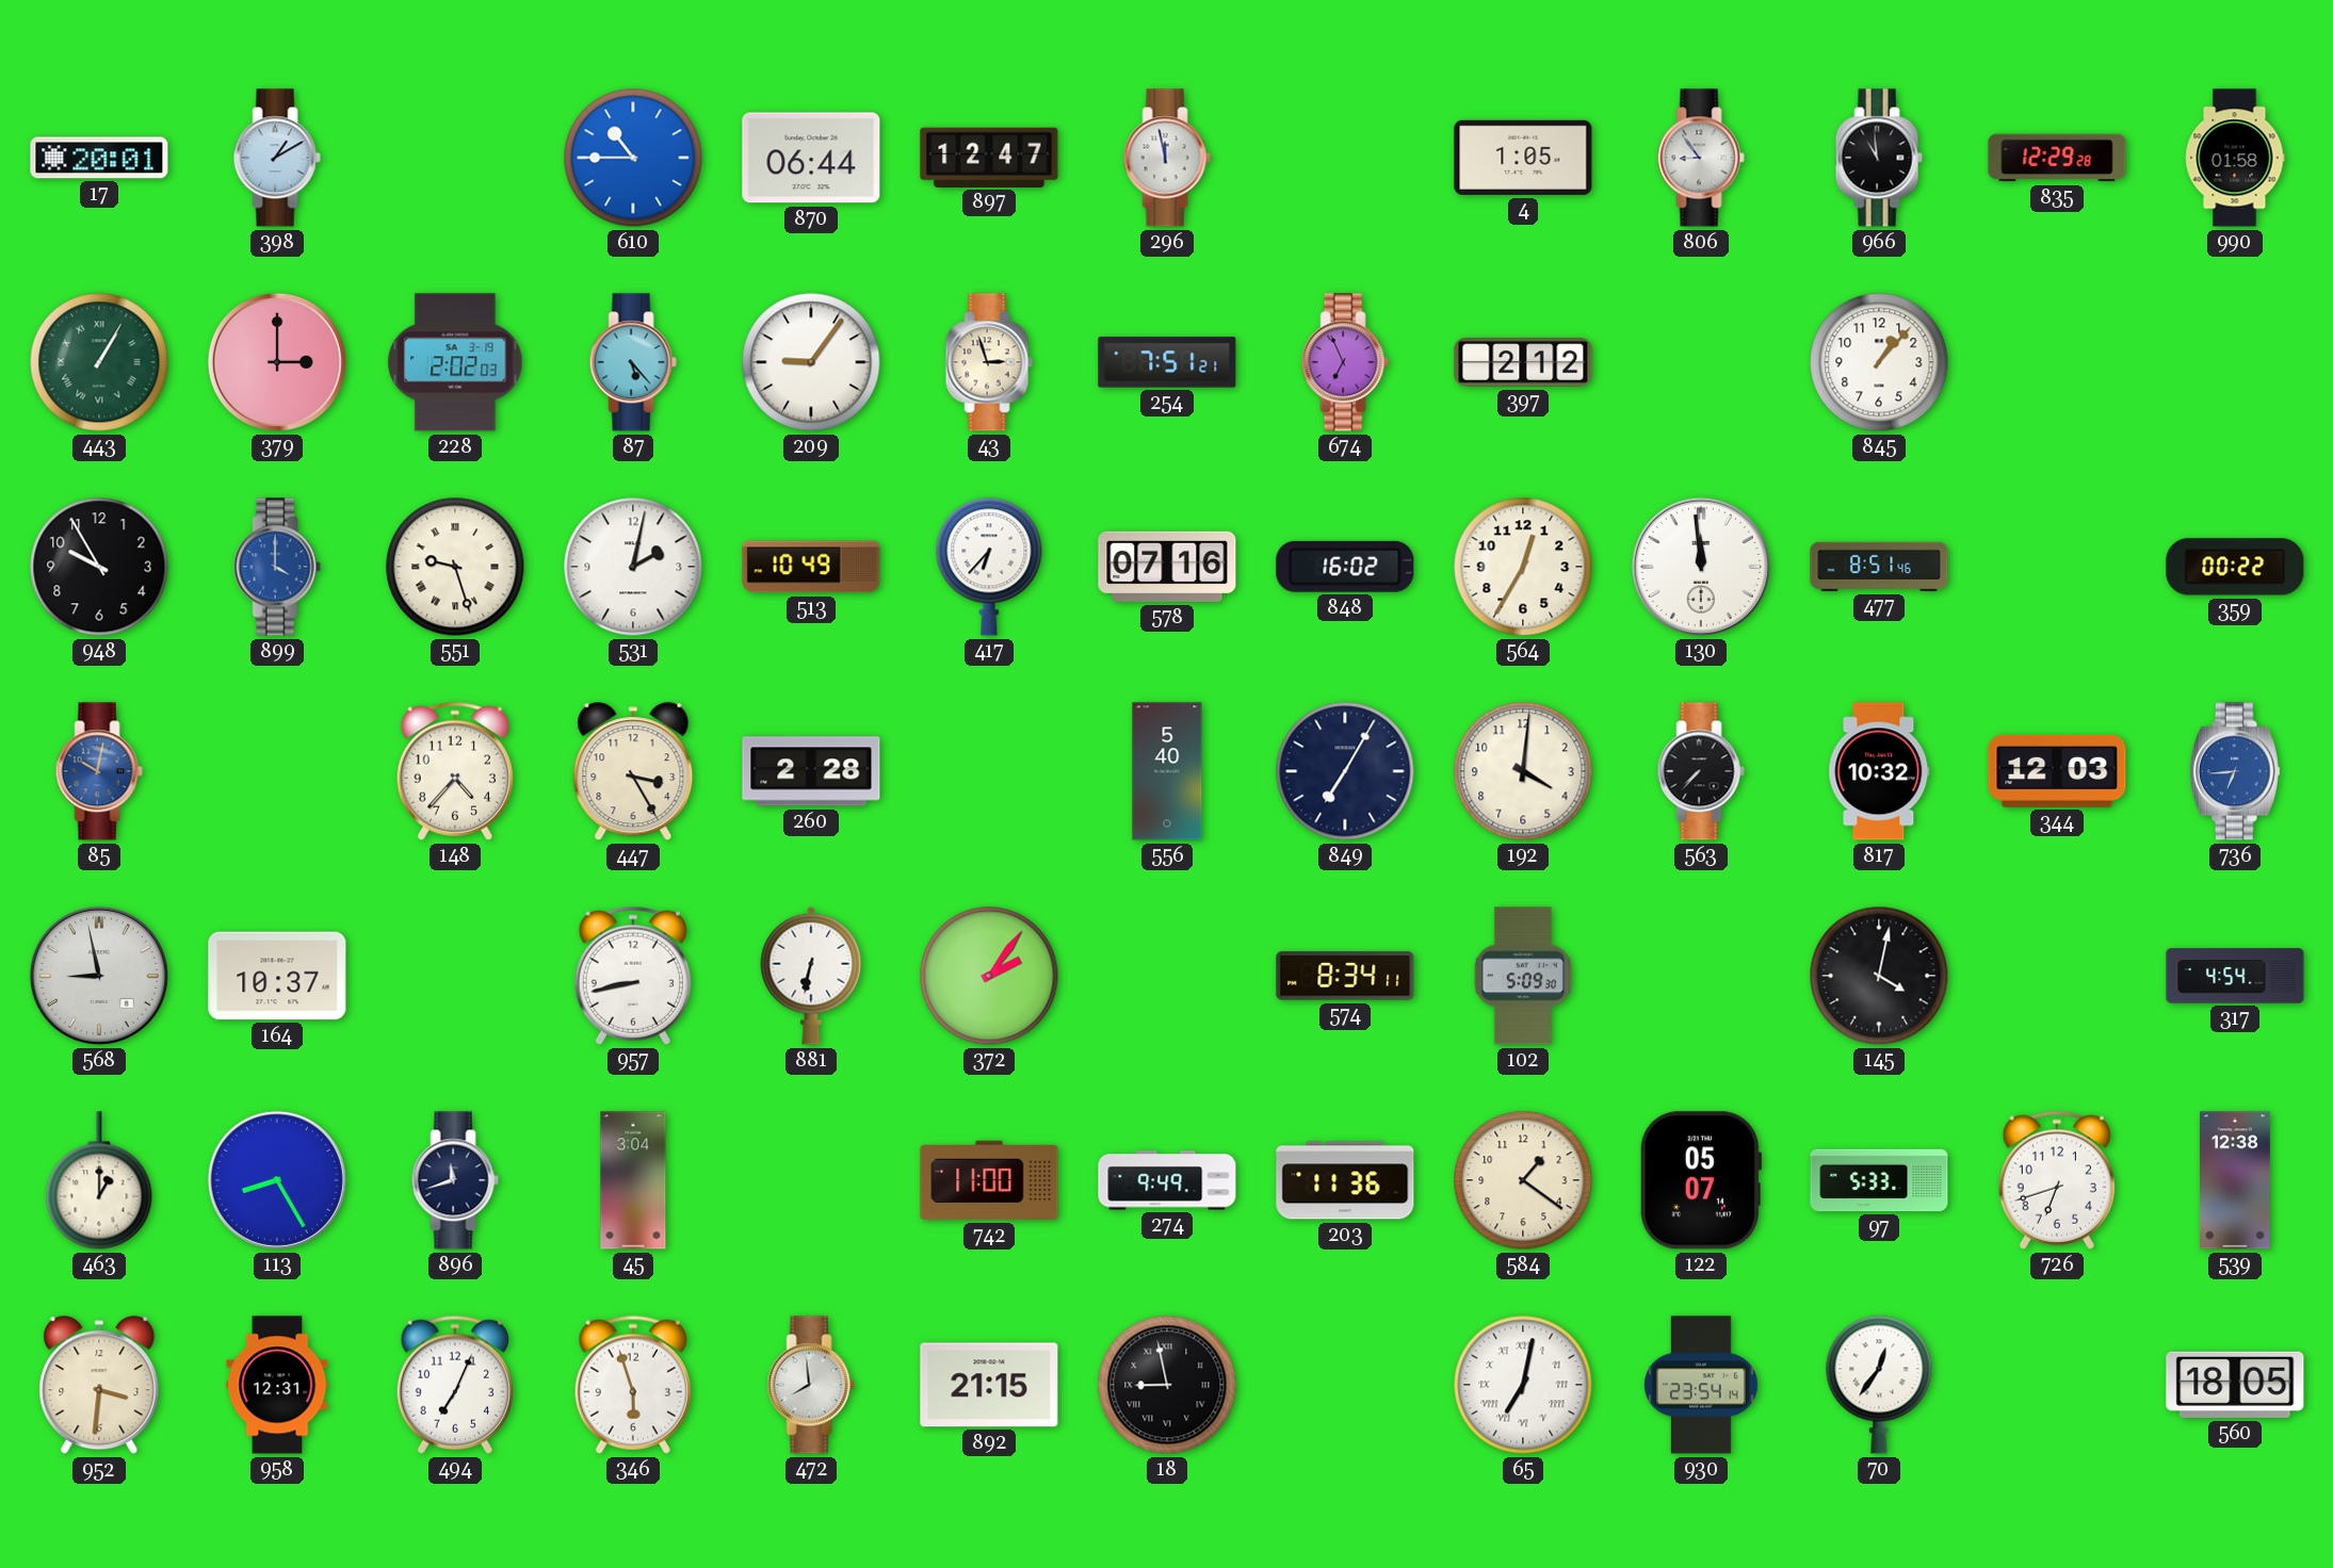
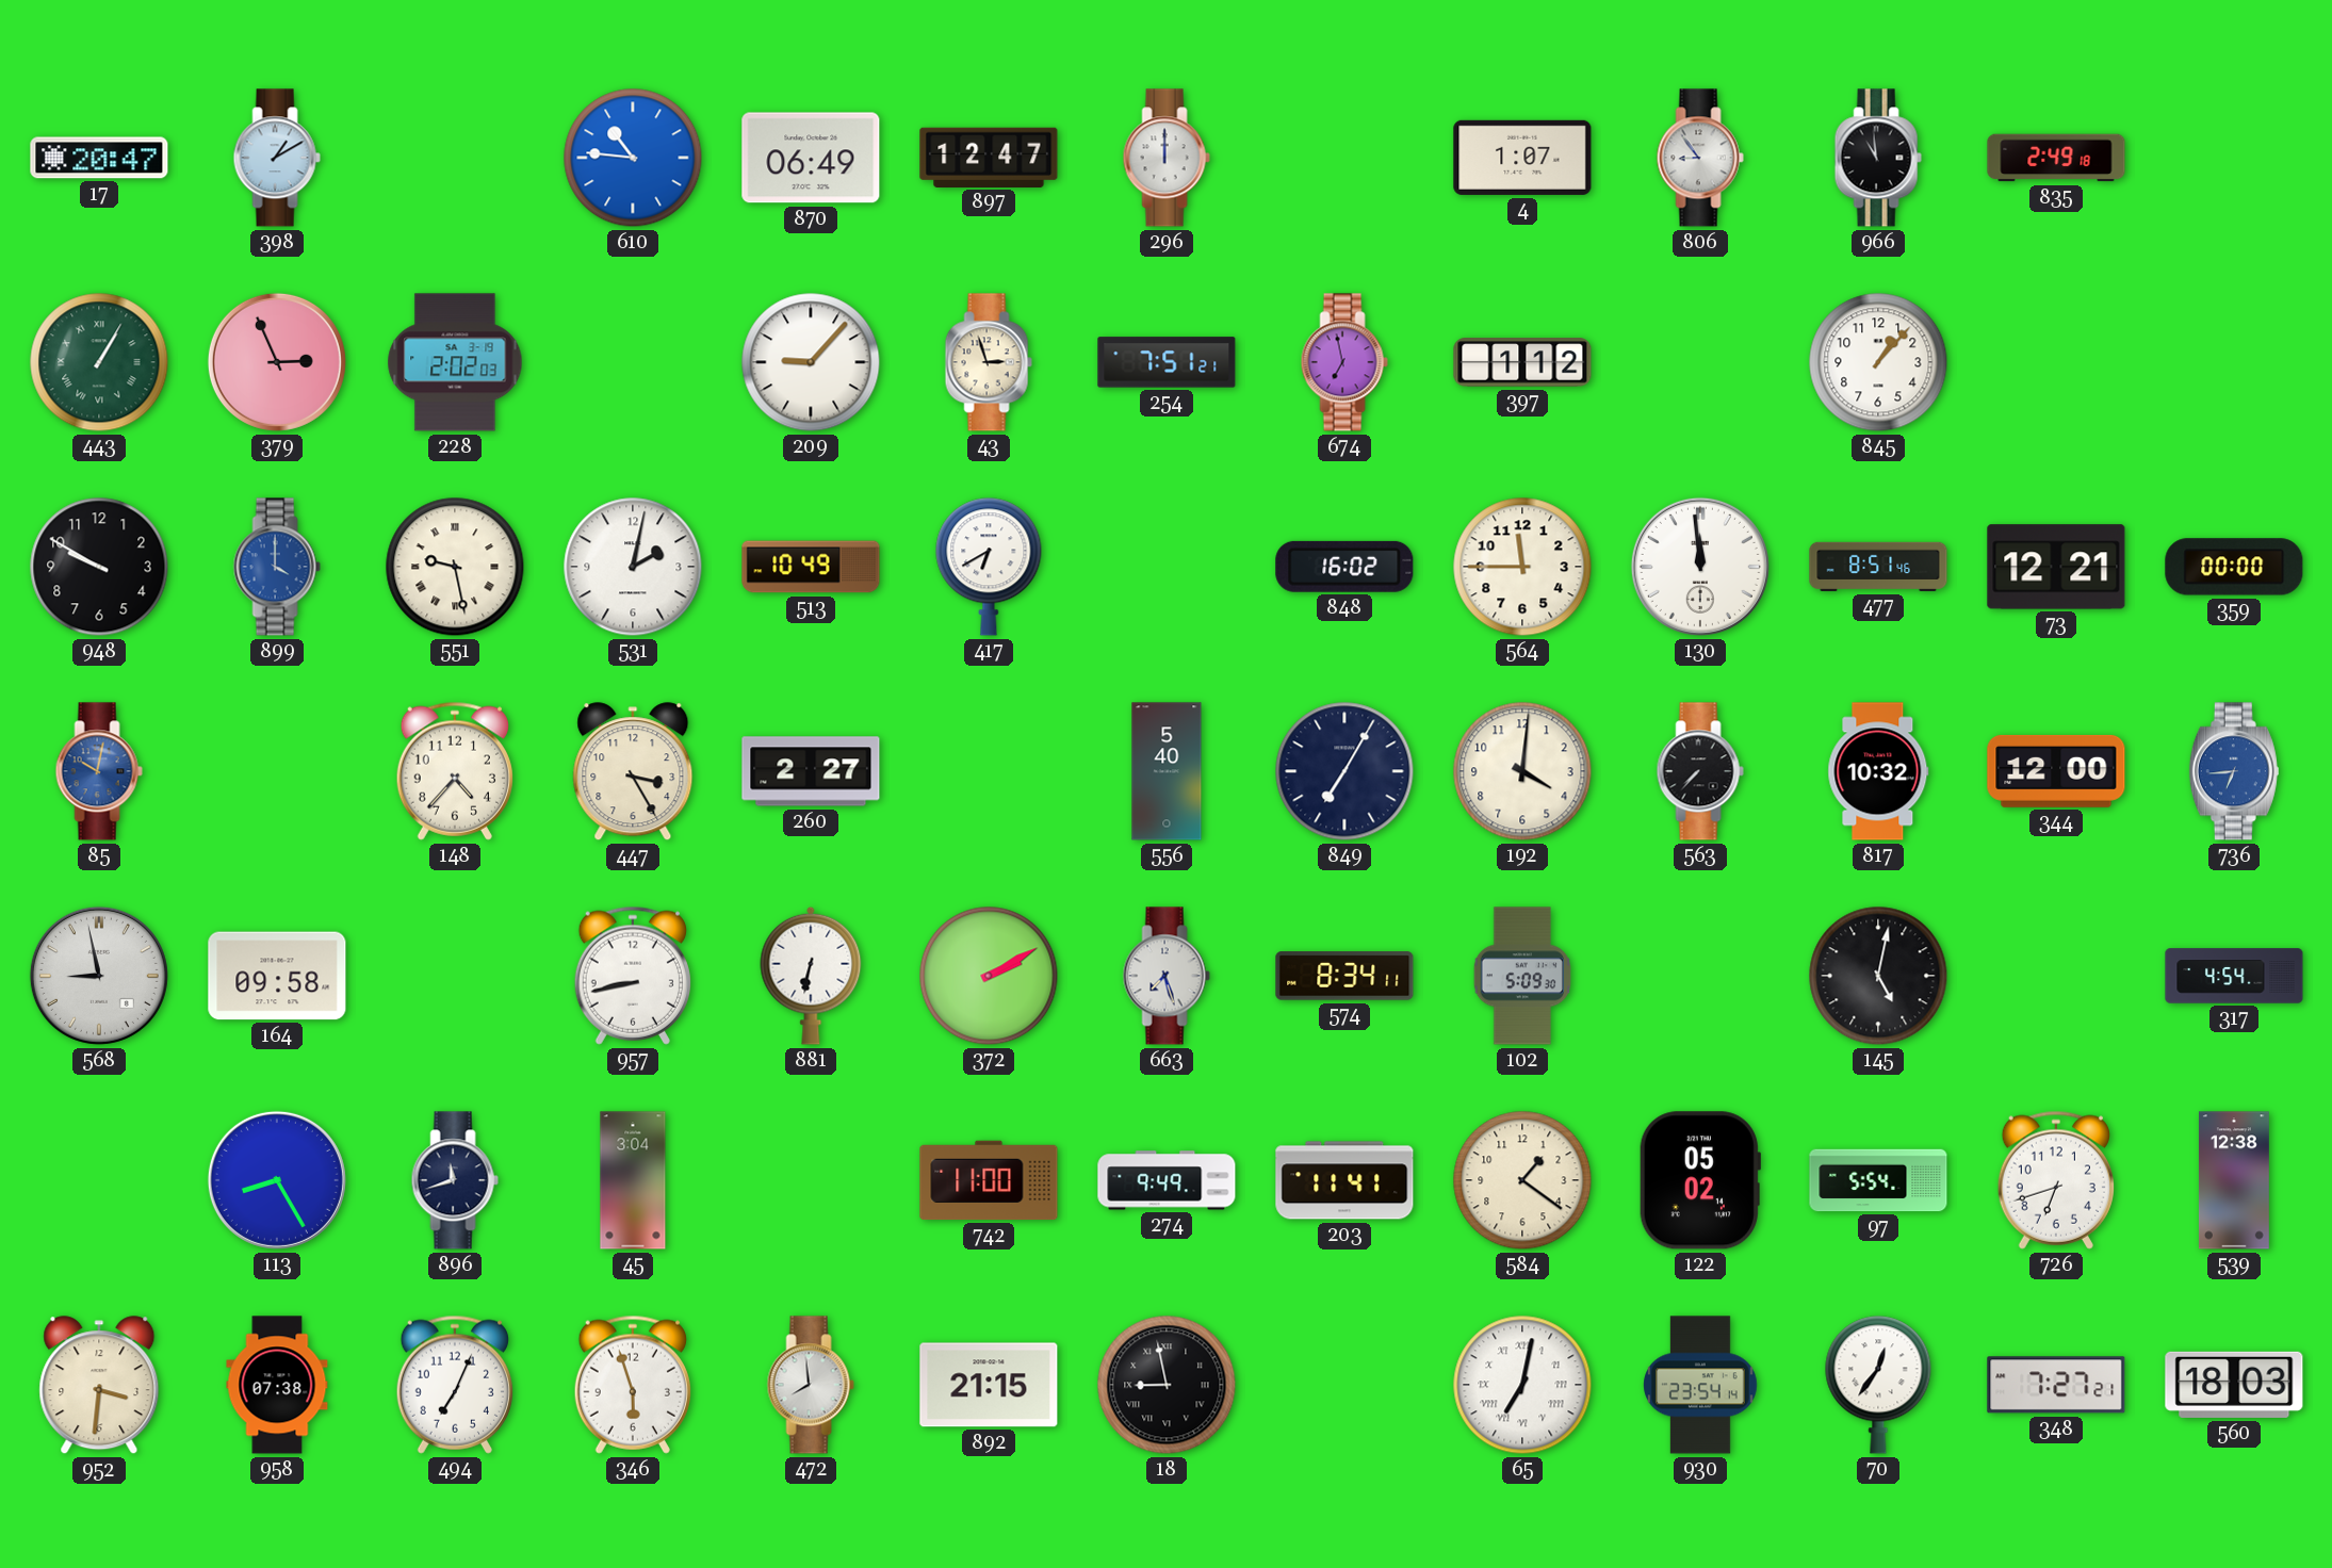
17: 20:01 -> 20:47
610: 10:45 -> 10:46
870: 06:44 -> 06:49
296: 11:58 -> 12:00
4: 1:05 -> 1:07
835: 12:29 -> 2:49
990: 01:58 -> none
379: 3:00 -> 2:56
87: 5:23 -> none
209: 9:06 -> 9:07
674: 6:56 -> 6:58
397: 2:12 -> 1:12
948: 9:55 -> 9:50
551: 9:27 -> 9:28
417: 6:37 -> 6:40
578: 07:16 -> none
564: 12:35 -> 11:45
73: none -> 12:21
359: 00:22 -> 00:00
260: 2:28 -> 2:27
344: 12:03 -> 12:00
164: 10:37 -> 09:58
372: 2:06 -> 2:10
663: none -> 7:27
145: 4:02 -> 5:02
463: 1:00 -> none
203: 11:36 -> 11:41
122: 05:07 -> 05:02
97: 5:33 -> 5:54
958: 12:31 -> 07:38
348: none -> 7:27
560: 18:05 -> 18:03
